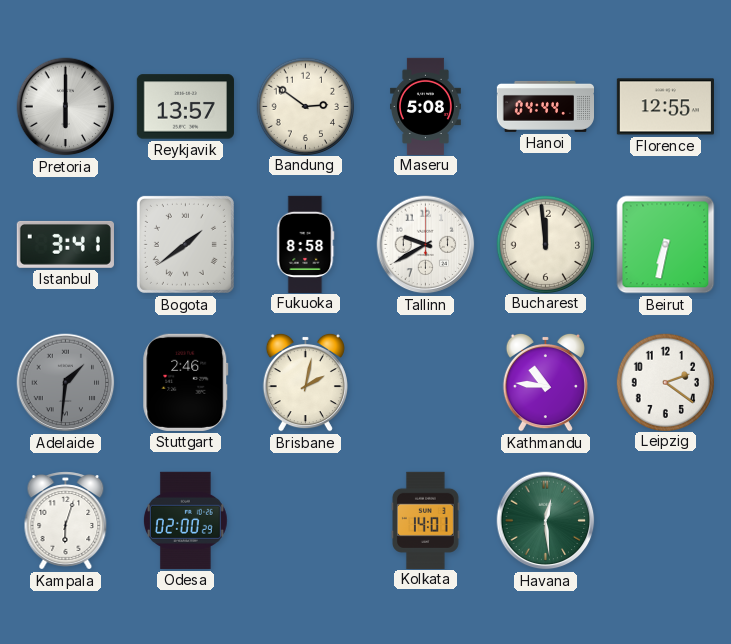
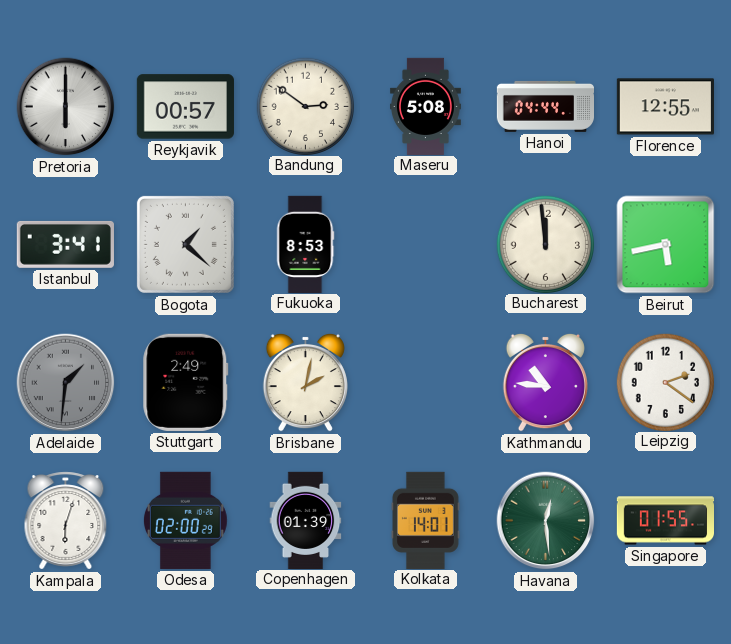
Reykjavik: 13:57 -> 00:57
Bogota: 1:39 -> 1:22
Fukuoka: 8:58 -> 8:53
Tallinn: 9:40 -> none
Beirut: 6:32 -> 5:43
Stuttgart: 2:46 -> 2:49
Copenhagen: none -> 01:39
Singapore: none -> 01:55
